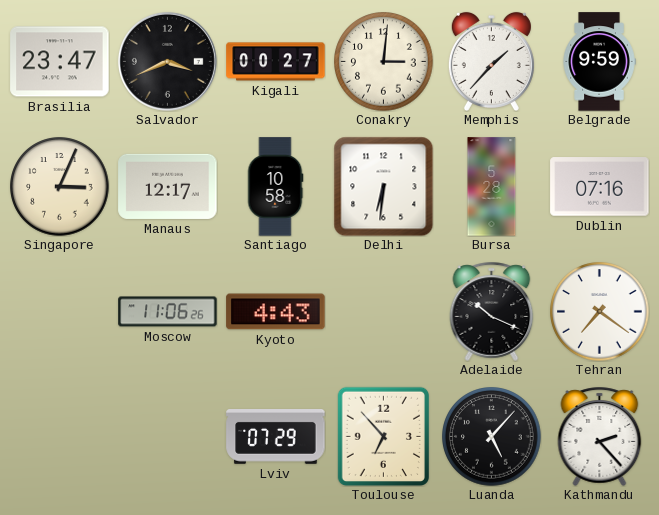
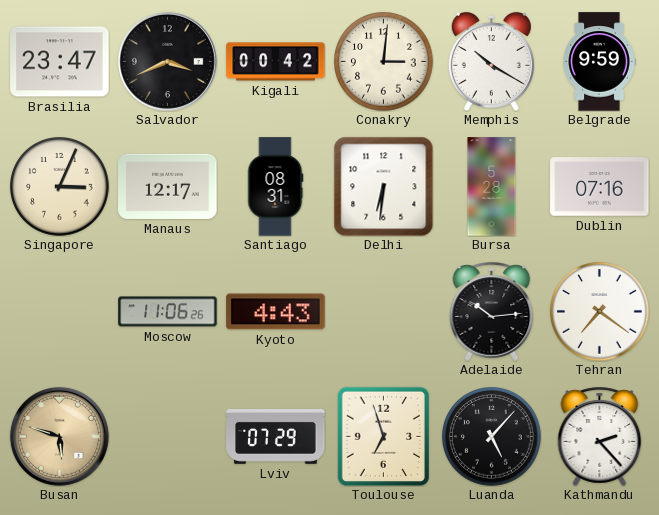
Kigali: 00:27 -> 00:42
Memphis: 1:37 -> 10:20
Santiago: 10:58 -> 08:31
Adelaide: 10:19 -> 10:14
Busan: none -> 5:48
Toulouse: 6:53 -> 6:57
